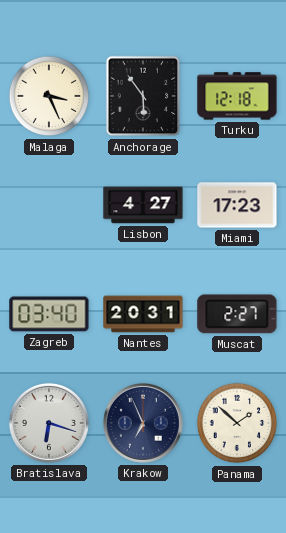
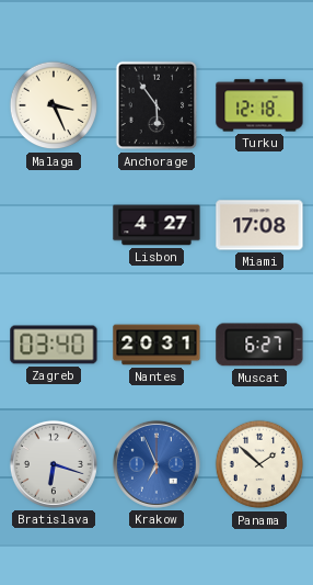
Miami: 17:23 -> 17:08
Muscat: 2:27 -> 6:27
Krakow dial: navy -> blue
